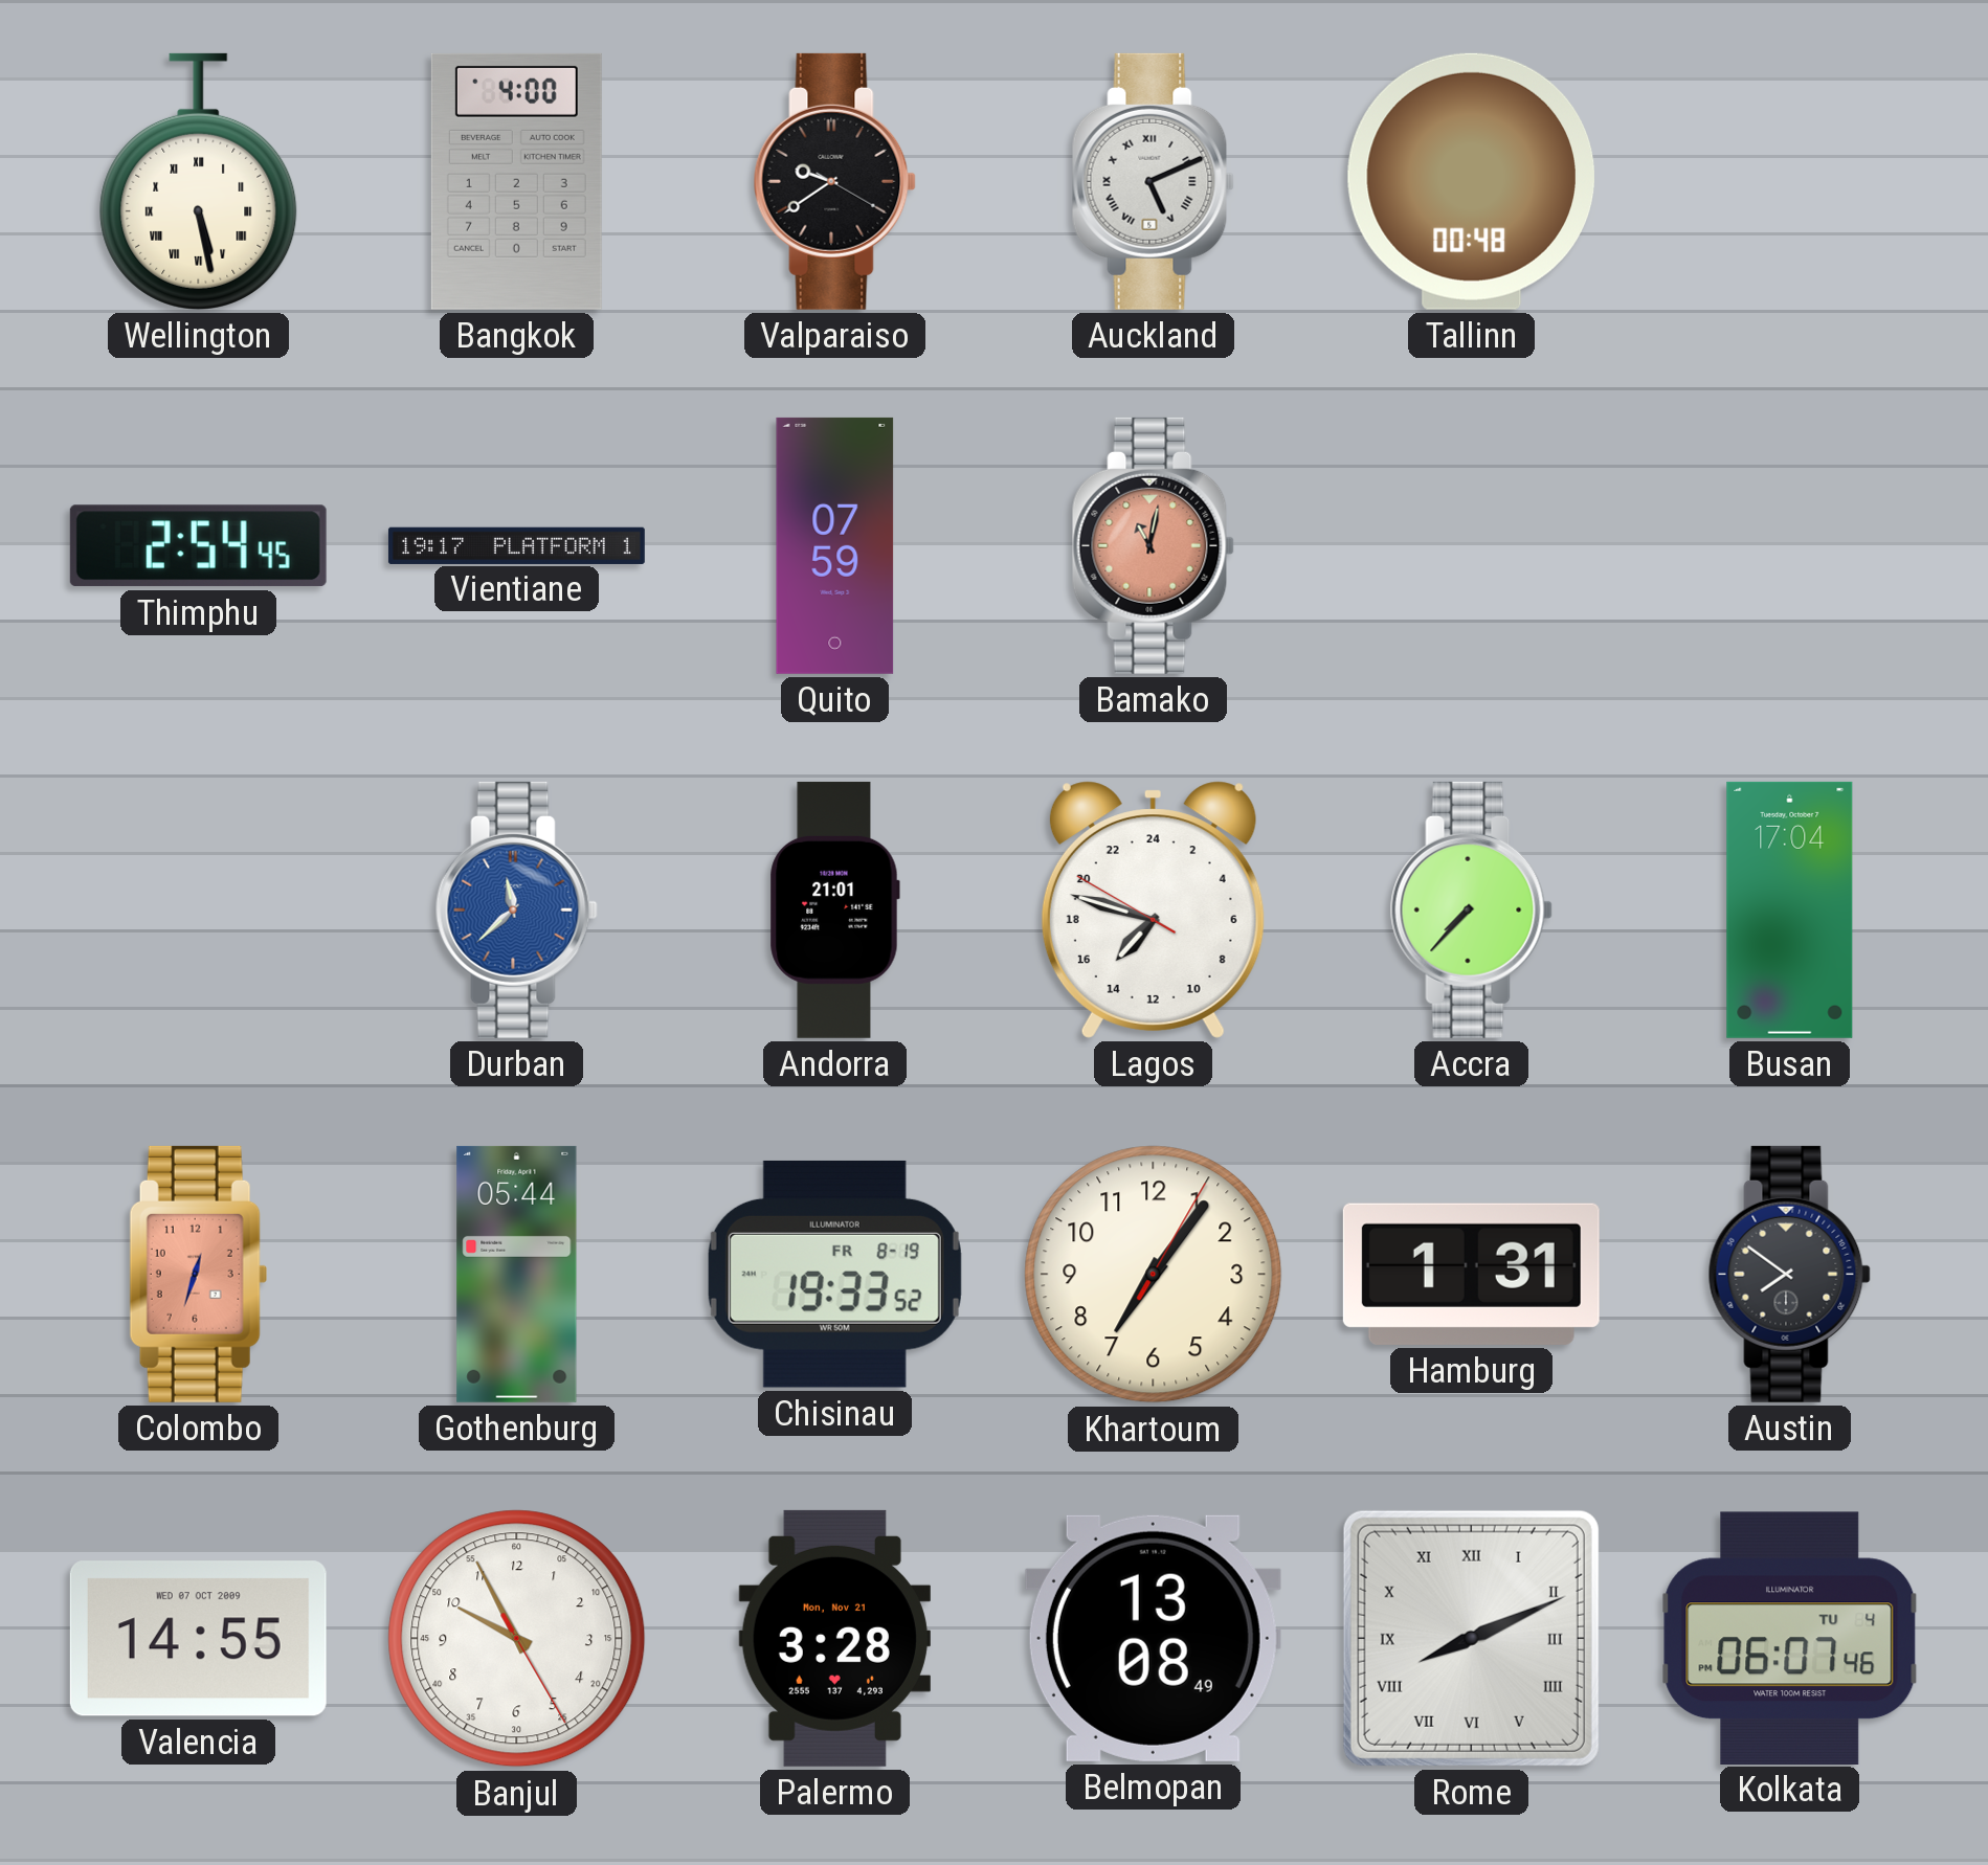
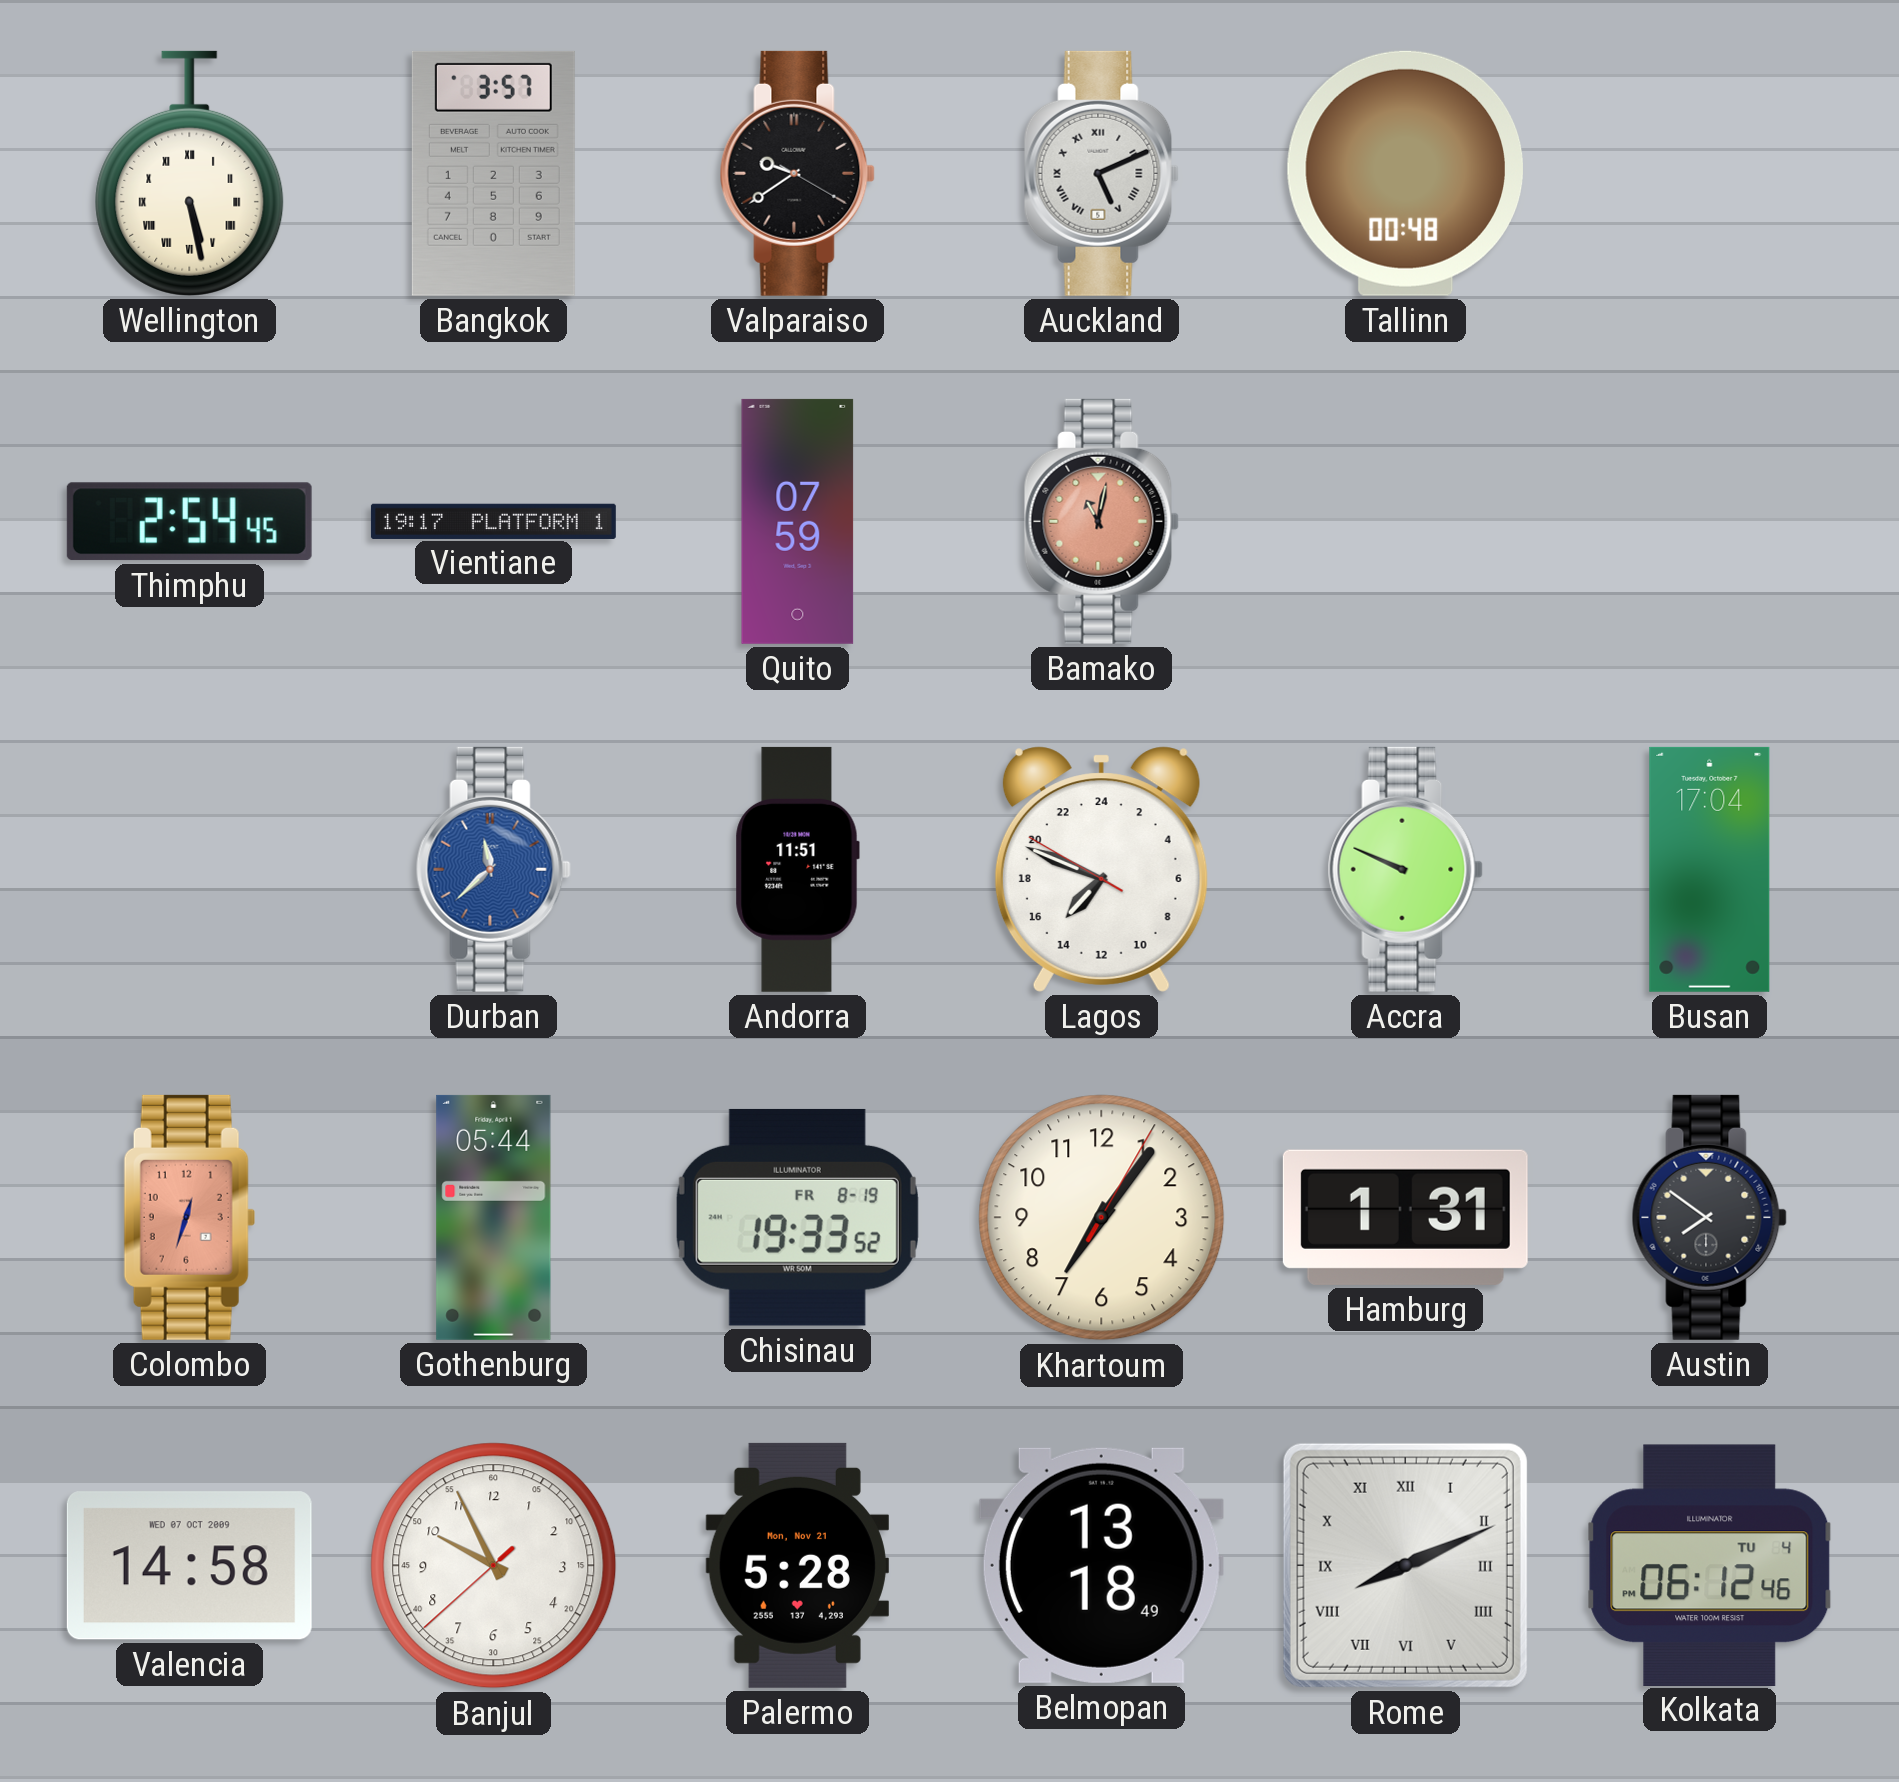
Bangkok: 4:00 -> 3:57
Andorra: 21:01 -> 11:51
Lagos: 14:47 -> 14:48
Accra: 7:37 -> 9:49
Valencia: 14:55 -> 14:58
Banjul: 9:55:25 -> 9:55:38
Palermo: 3:28 -> 5:28
Belmopan: 13:08 -> 13:18
Kolkata: 06:07 -> 06:12
